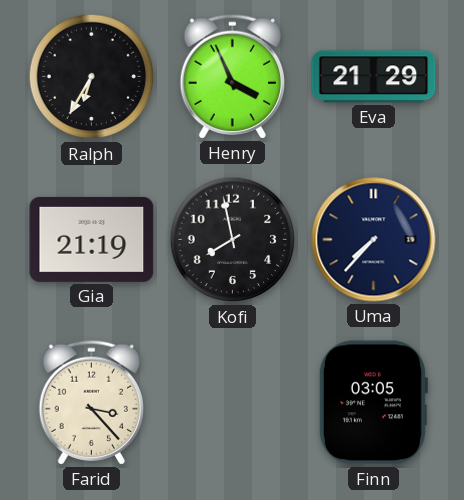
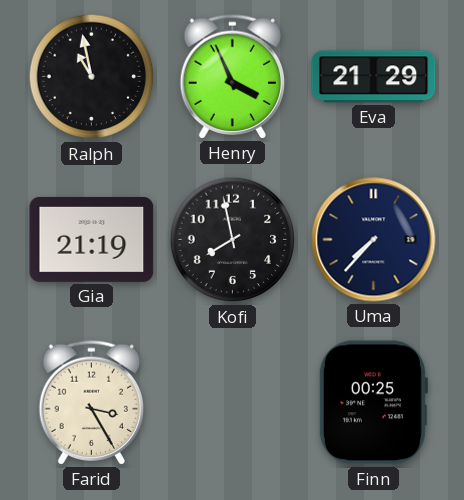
Ralph: 6:35 -> 10:58
Farid: 3:23 -> 3:25
Finn: 03:05 -> 00:25
